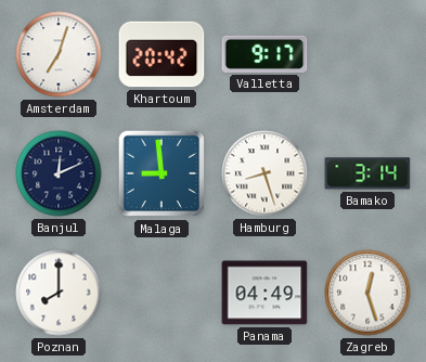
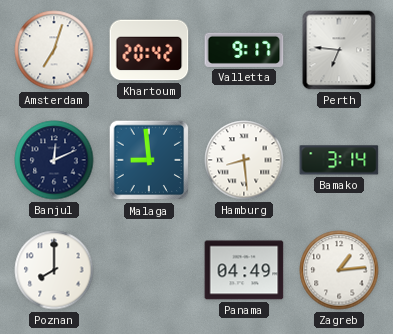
Perth: none -> 6:46
Hamburg: 8:27 -> 8:29
Zagreb: 12:27 -> 1:14
